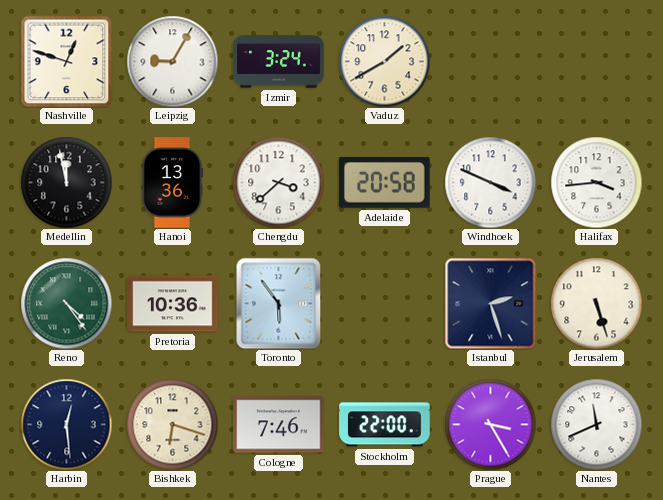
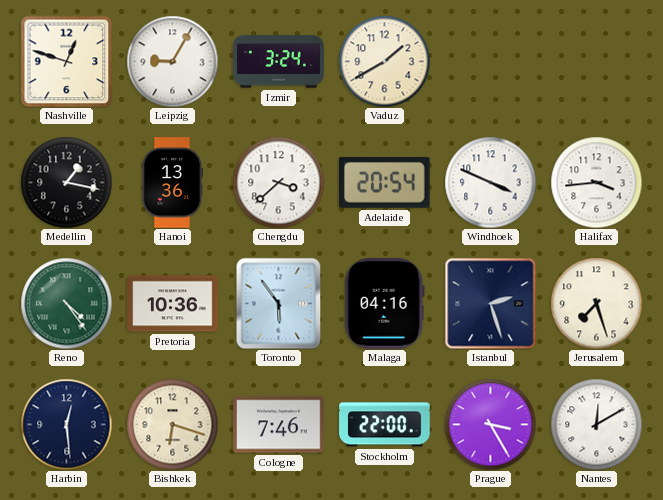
Medellin: 11:58 -> 1:17
Adelaide: 20:58 -> 20:54
Malaga: none -> 04:16
Jerusalem: 5:27 -> 7:27
Nantes: 11:41 -> 12:10
